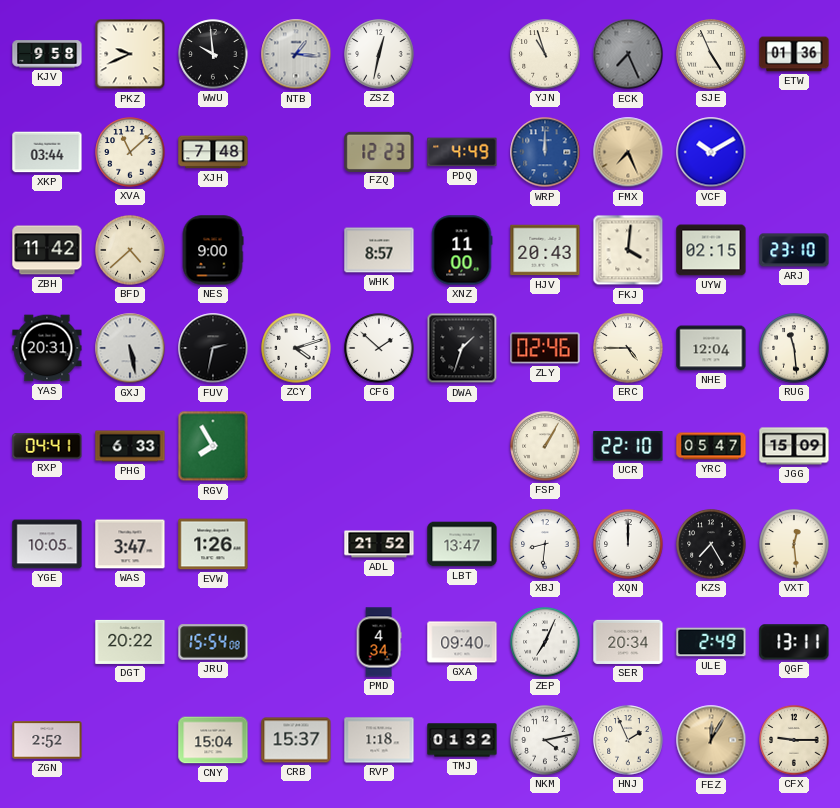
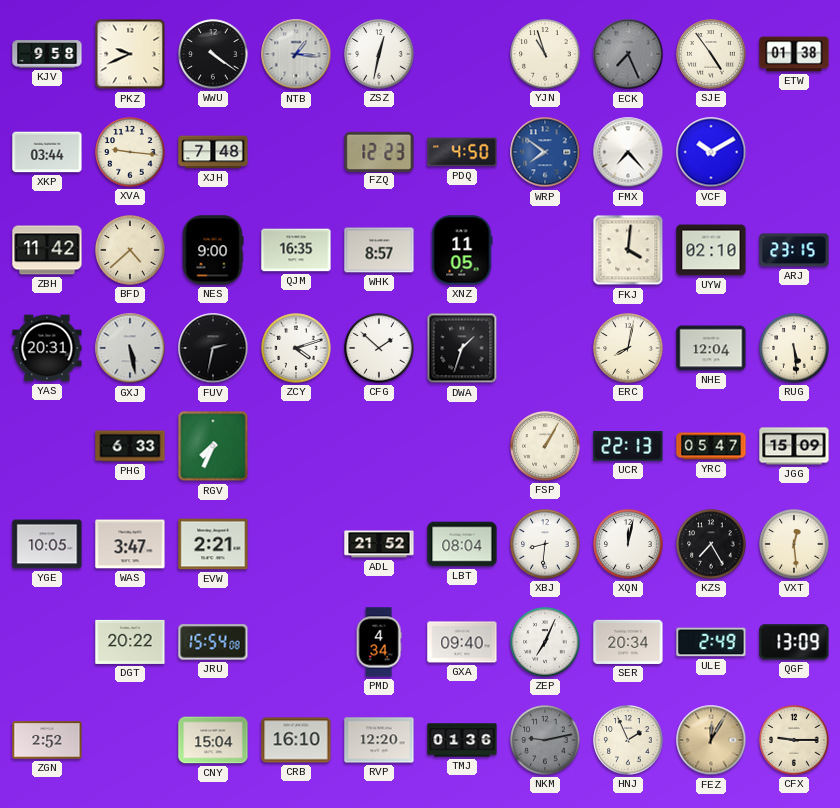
WWU: 9:59 -> 4:21
SJE: 4:56 -> 4:54
ETW: 01:36 -> 01:38
XVA: 11:08 -> 9:16
PDQ: 4:49 -> 4:50
WRP: 12:00 -> 7:51
FMX: 7:26 -> 7:23
FMX dial: champagne -> white
QJM: none -> 16:35
XNZ: 11:00 -> 11:05
HJV: 20:43 -> none
UYW: 02:15 -> 02:10
ARJ: 23:10 -> 23:15
ZLY: 02:46 -> none
ERC: 4:45 -> 8:02
RUG: 11:29 -> 5:29
RXP: 04:41 -> none
RGV: 7:55 -> 7:34
UCR: 22:10 -> 22:13
EVW: 1:26 -> 2:21
LBT: 13:47 -> 08:04
XQN: 12:00 -> 12:02
QGF: 13:11 -> 13:09
CRB: 15:37 -> 16:10
RVP: 1:18 -> 12:20
TMJ: 01:32 -> 01:36
NKM: 4:13 -> 9:13
NKM dial: white -> grey
